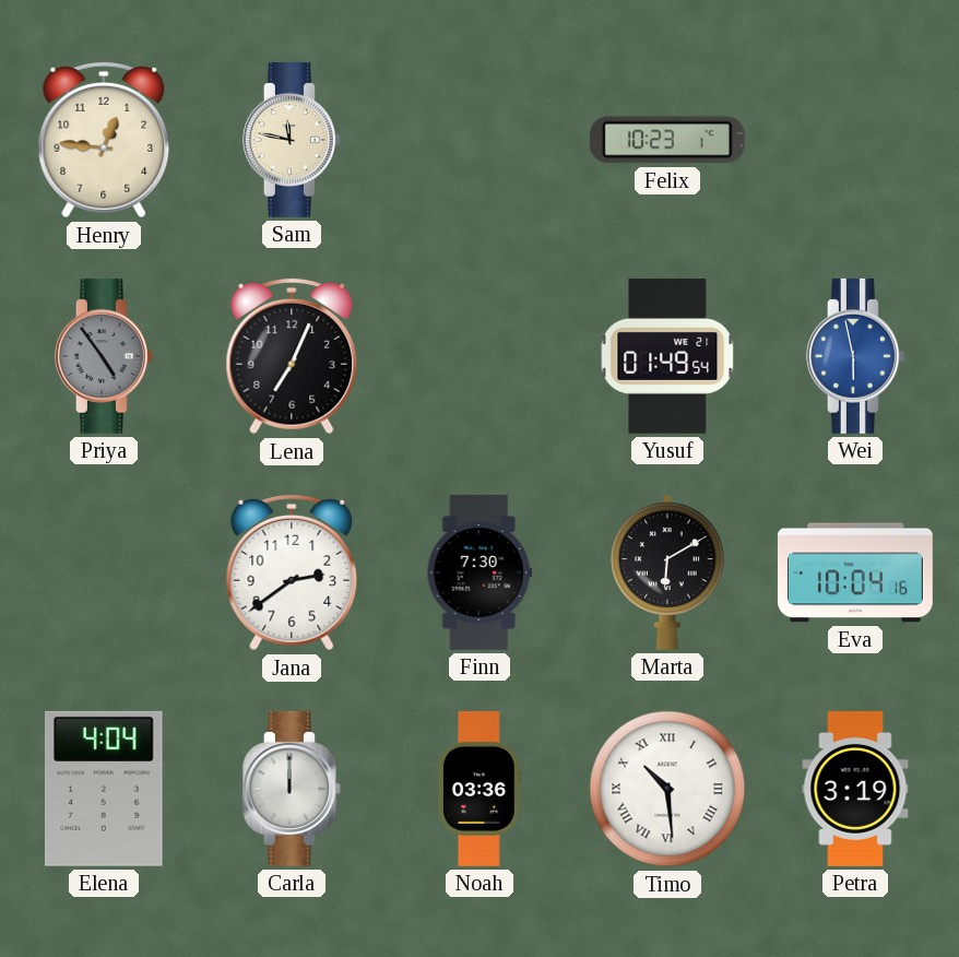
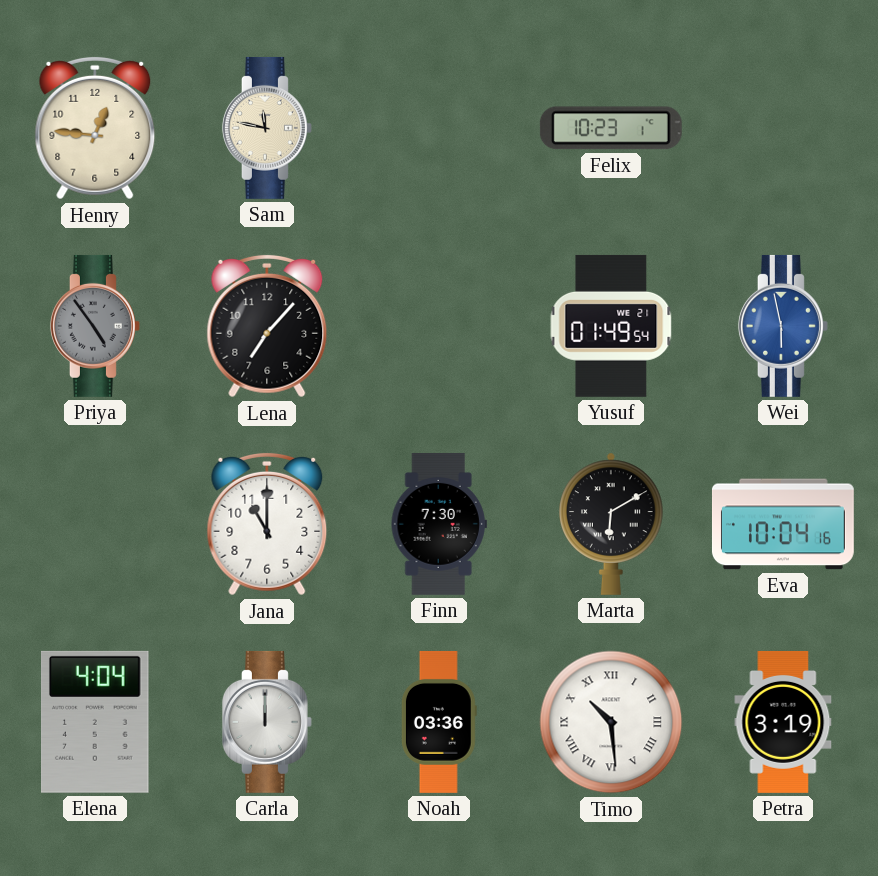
Lena: 7:04 -> 7:07
Jana: 2:39 -> 11:00
